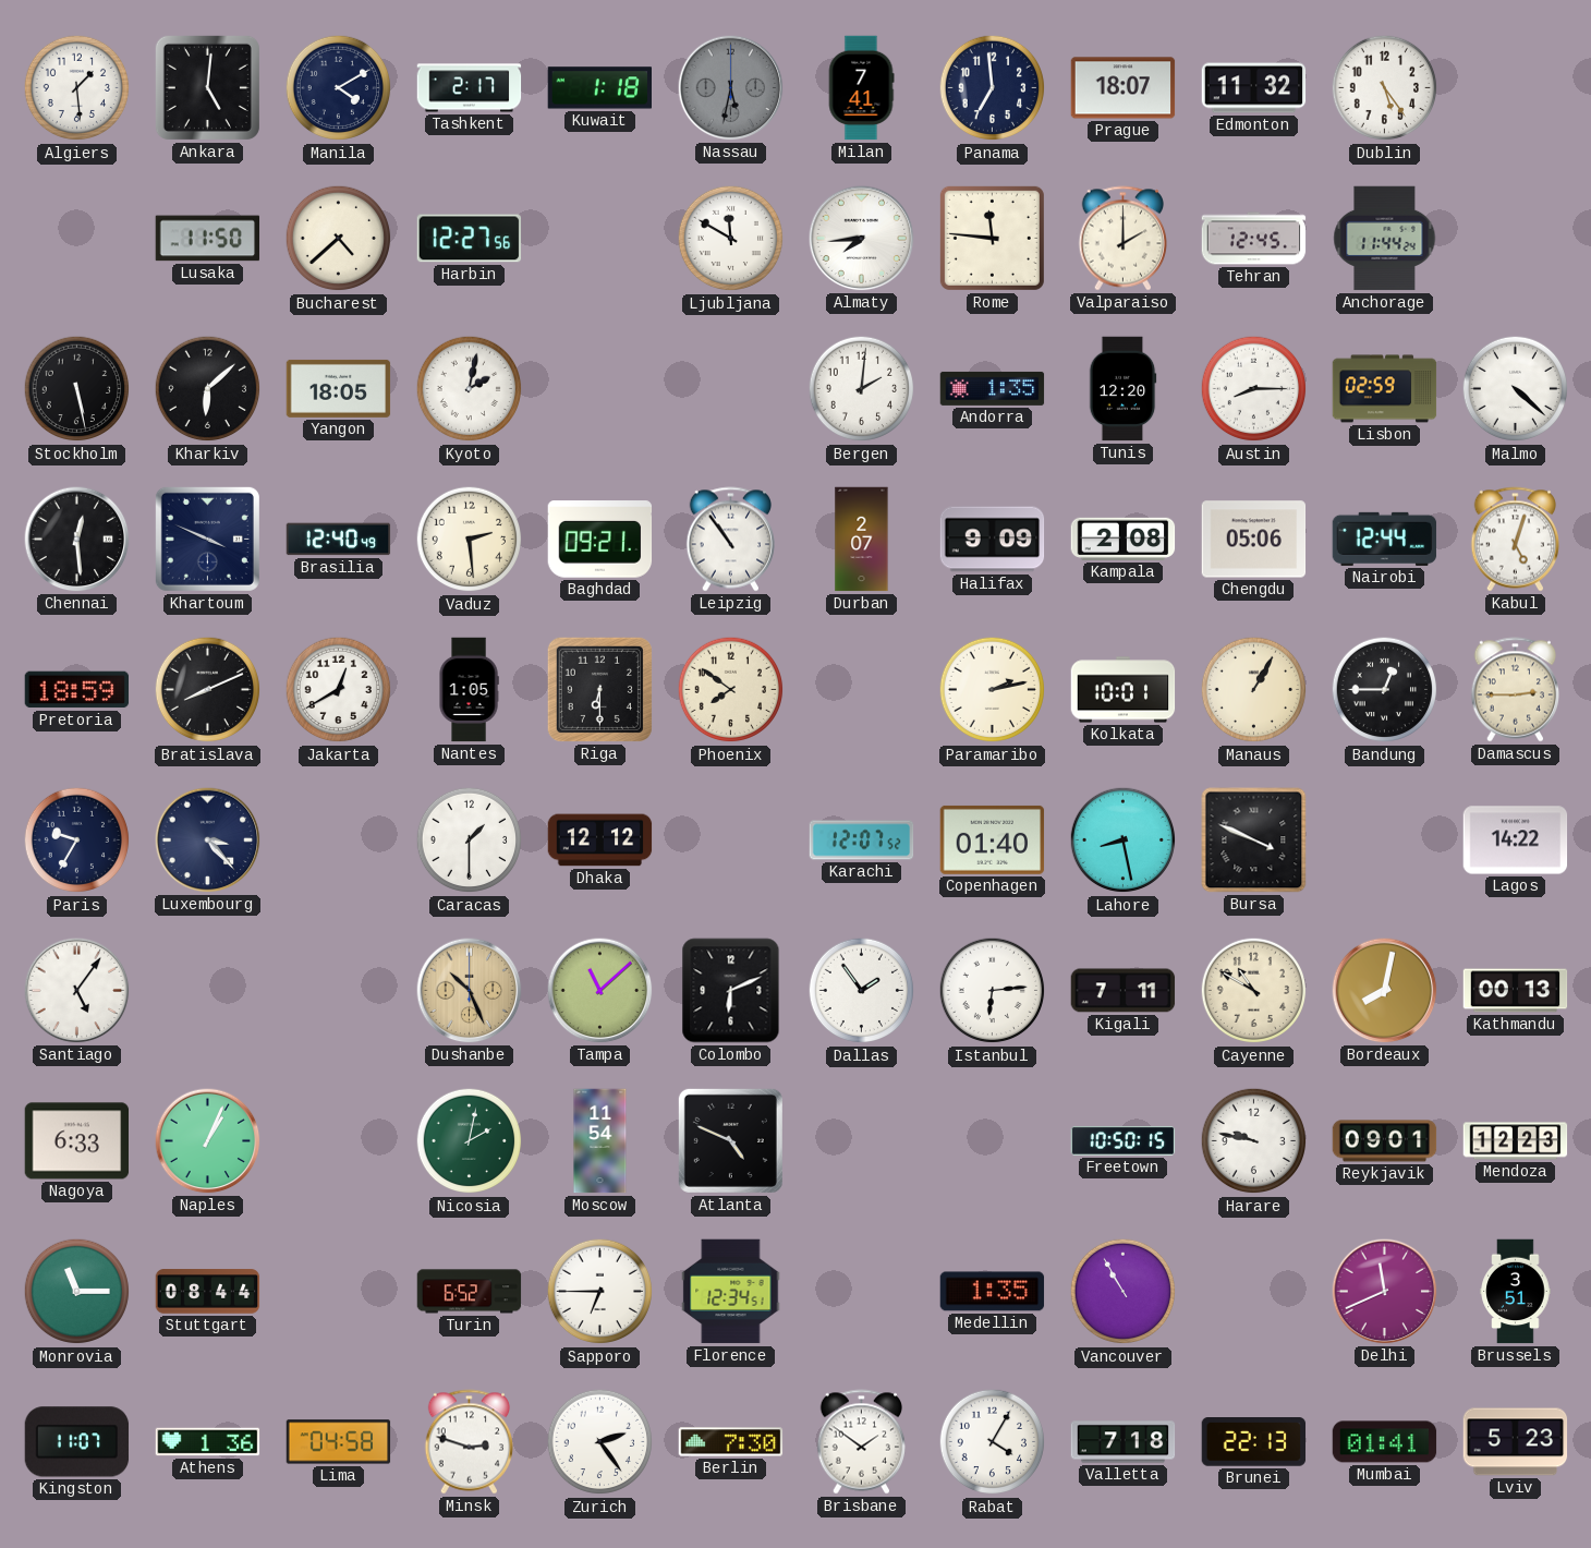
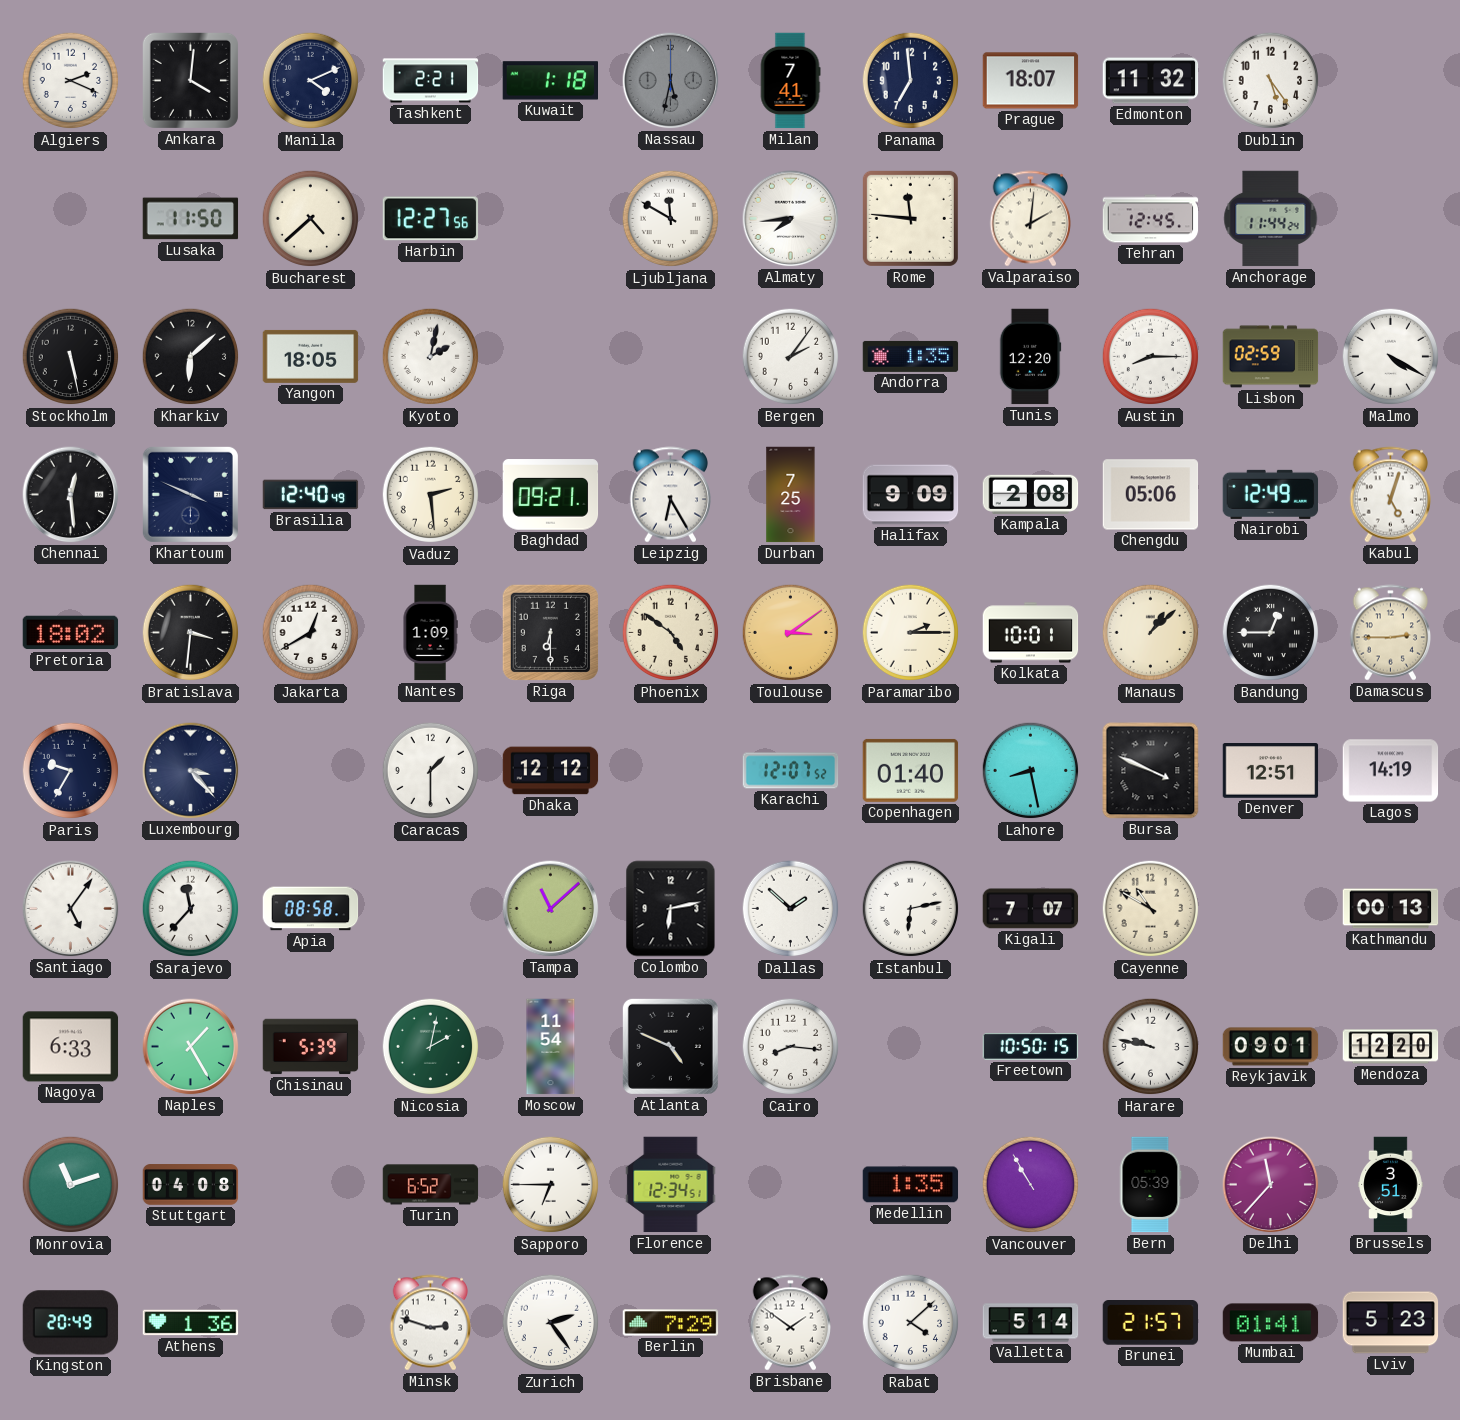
Algiers: 1:29 -> 2:19
Ankara: 5:01 -> 4:01
Manila: 4:10 -> 4:11
Tashkent: 2:17 -> 2:21
Valparaiso: 2:00 -> 2:01
Bergen: 2:01 -> 2:06
Malmo: 4:22 -> 4:20
Leipzig: 10:54 -> 6:25
Durban: 2:07 -> 7:25
Nairobi: 12:44 -> 12:49
Pretoria: 18:59 -> 18:02
Bratislava: 8:11 -> 3:31
Nantes: 1:05 -> 1:09
Phoenix: 7:51 -> 4:51
Toulouse: none -> 3:09
Paramaribo: 2:13 -> 2:15
Manaus: 1:05 -> 1:08
Denver: none -> 12:51
Lagos: 14:22 -> 14:19
Sarajevo: none -> 11:37
Apia: none -> 08:58
Dushanbe: 10:26 -> none
Colombo: 6:11 -> 6:13
Dallas: 1:54 -> 1:52
Istanbul: 6:14 -> 6:13
Kigali: 7:11 -> 7:07
Bordeaux: 8:02 -> none
Naples: 1:04 -> 1:25
Chisinau: none -> 5:39
Cairo: none -> 8:16
Mendoza: 12:23 -> 12:20
Monrovia: 11:15 -> 11:12
Stuttgart: 08:44 -> 04:08
Bern: none -> 05:39
Delhi: 11:41 -> 11:37
Kingston: 11:07 -> 20:49
Lima: 04:58 -> none
Berlin: 7:30 -> 7:29
Rabat: 4:05 -> 4:08
Valletta: 7:18 -> 5:14
Brunei: 22:13 -> 21:57
